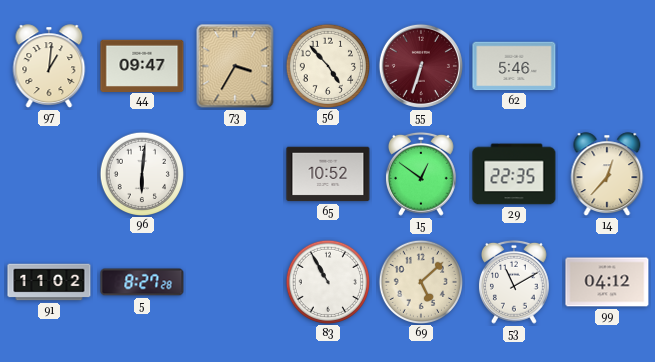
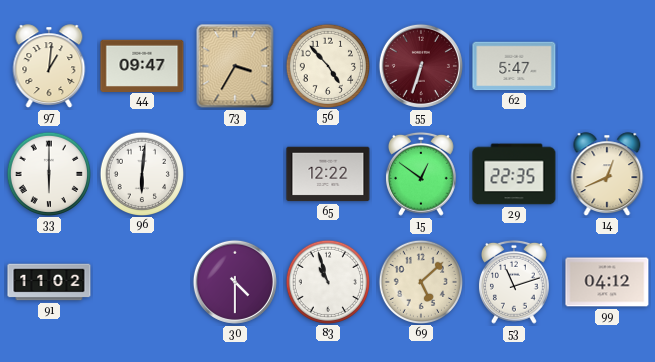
62: 5:46 -> 5:47
33: none -> 6:00
65: 10:52 -> 12:22
14: 12:37 -> 12:41
5: 8:27 -> none
30: none -> 4:30
83: 10:55 -> 10:57
53: 11:10 -> 11:12
